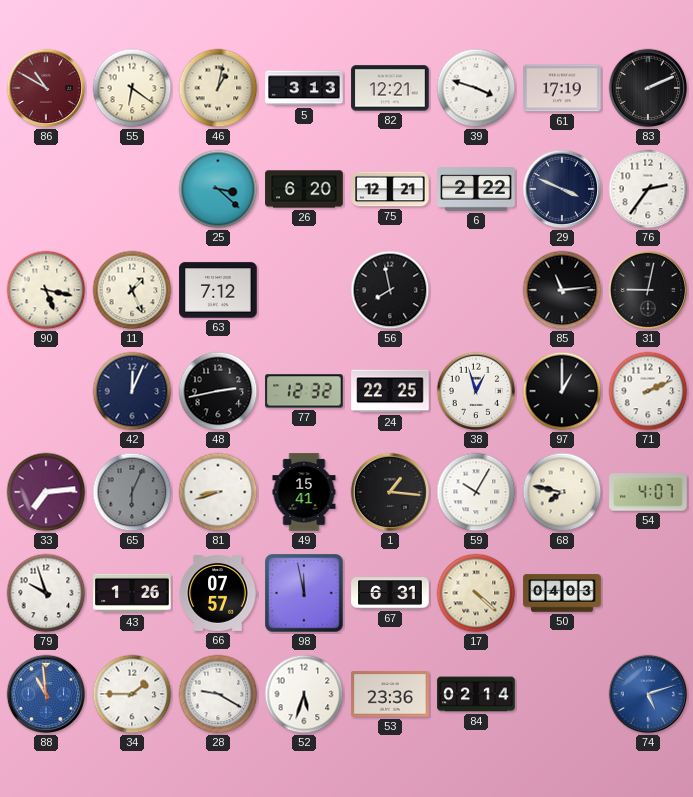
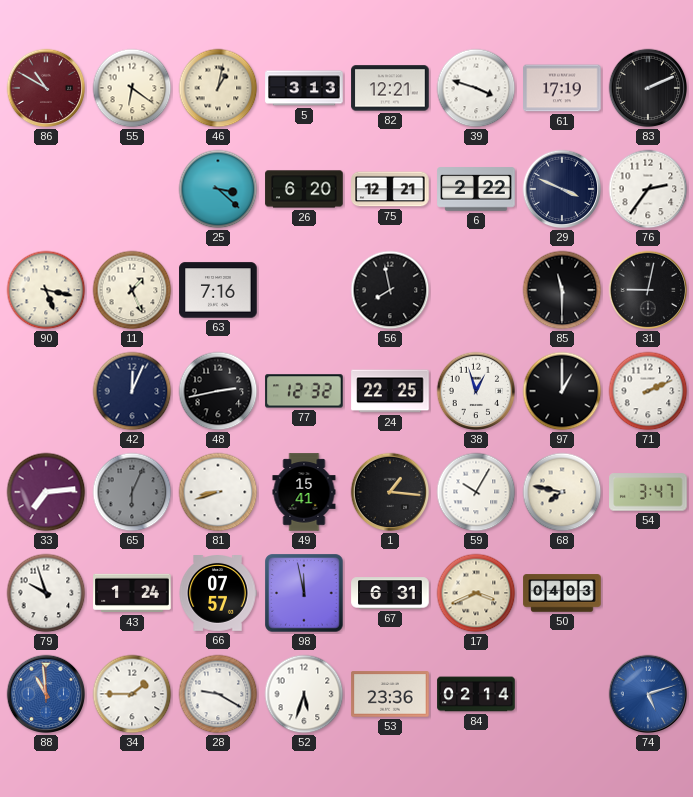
63: 7:12 -> 7:16
85: 11:14 -> 11:30
54: 4:07 -> 3:47
43: 1:26 -> 1:24
17: 4:22 -> 3:41
